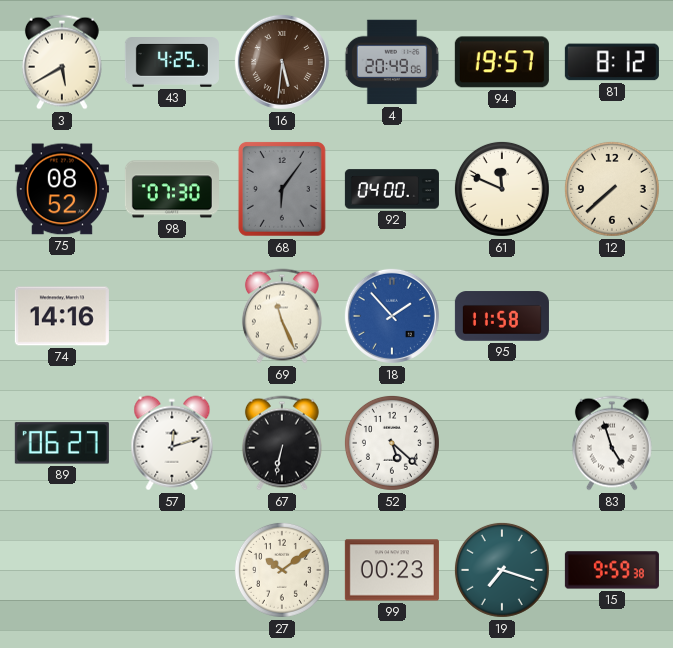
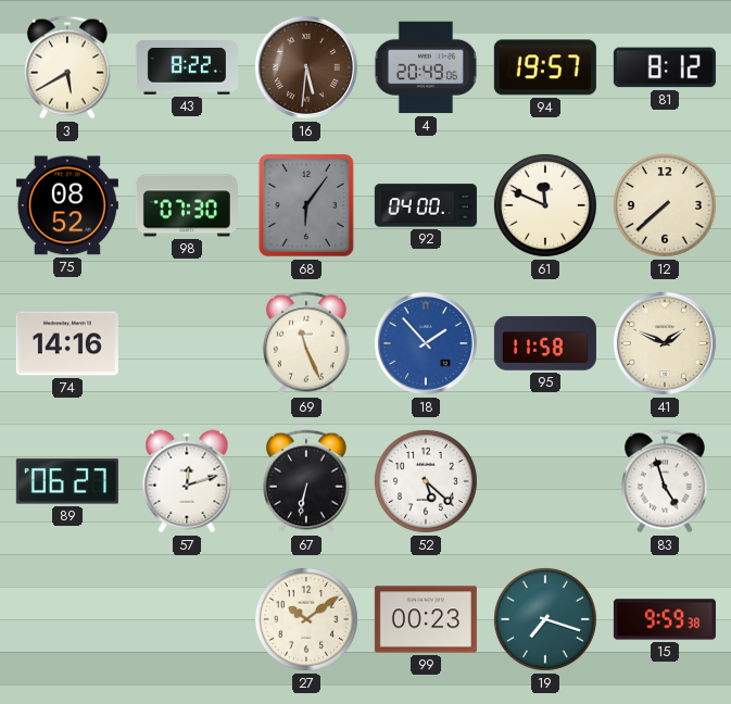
43: 4:25 -> 8:22
41: none -> 1:49
